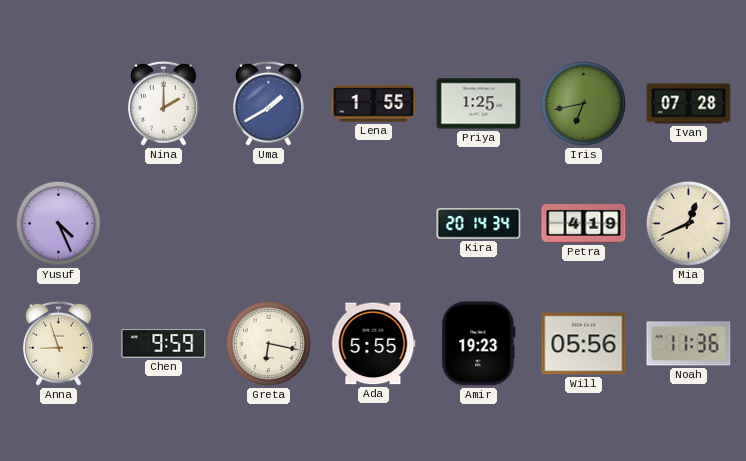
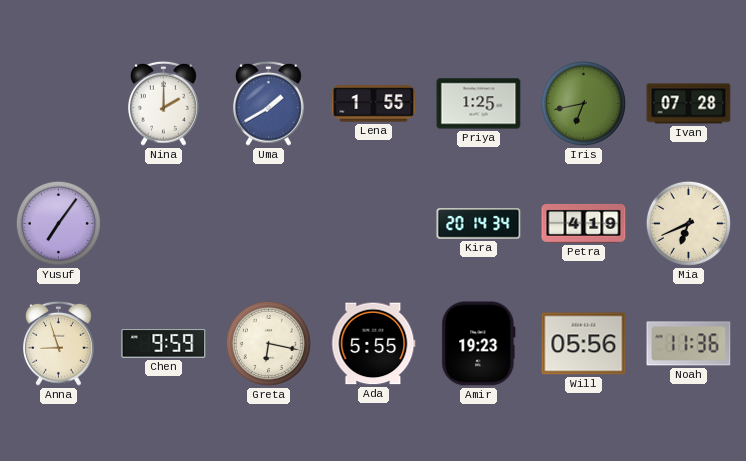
Yusuf: 4:26 -> 7:06
Mia: 12:41 -> 6:41
